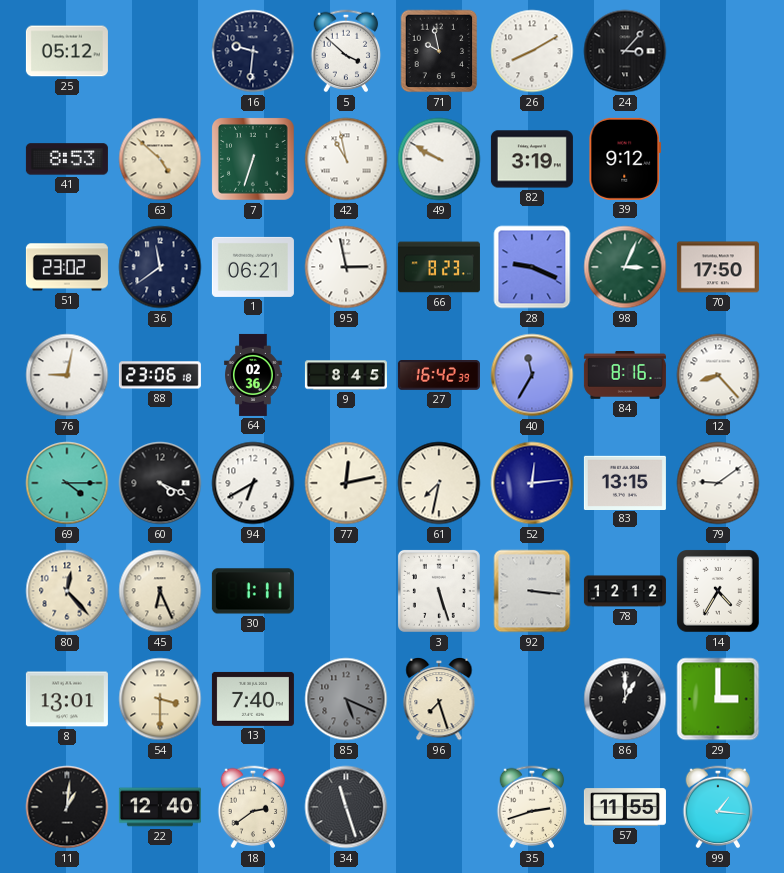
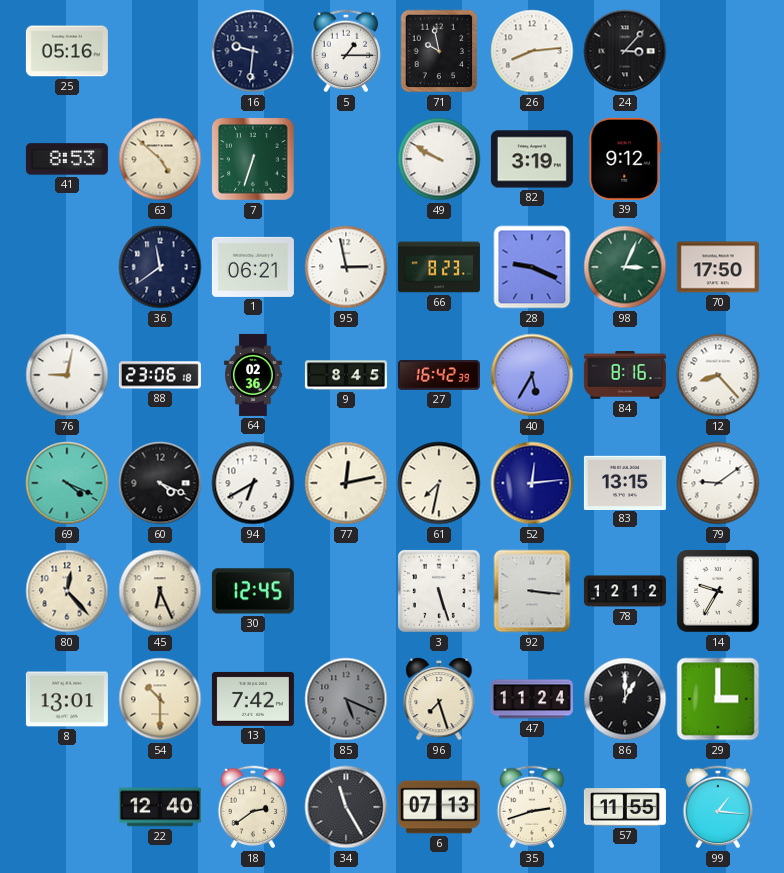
25: 05:12 -> 05:16
5: 3:52 -> 1:15
26: 8:10 -> 8:14
42: 10:58 -> none
51: 23:02 -> none
40: 11:35 -> 5:35
69: 4:15 -> 4:19
30: 1:11 -> 12:45
14: 4:35 -> 9:35
54: 3:30 -> 10:30
13: 7:40 -> 7:42
47: none -> 11:24
11: 1:01 -> none
34: 11:27 -> 11:25
6: none -> 07:13
